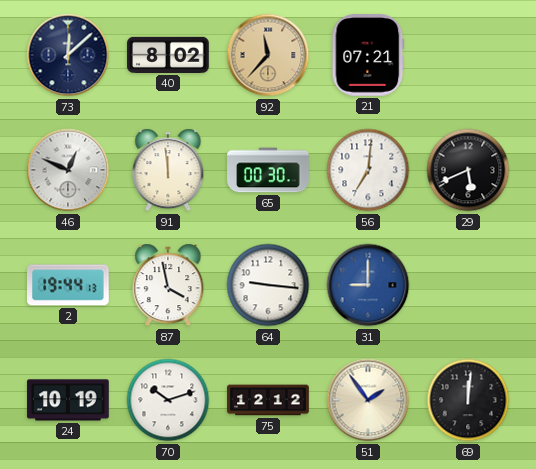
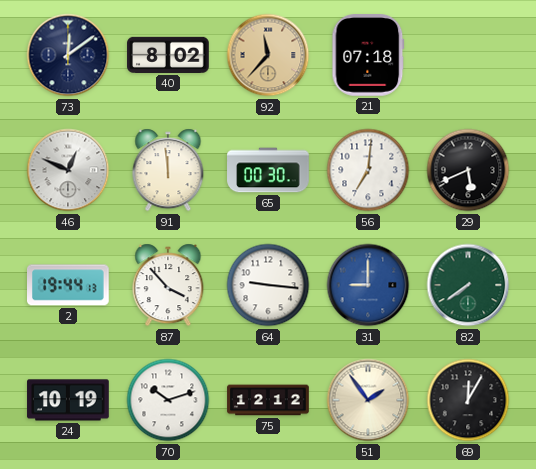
73: 12:08 -> 12:09
21: 07:21 -> 07:18
87: 3:58 -> 3:53
82: none -> 7:39
69: 12:01 -> 12:05
